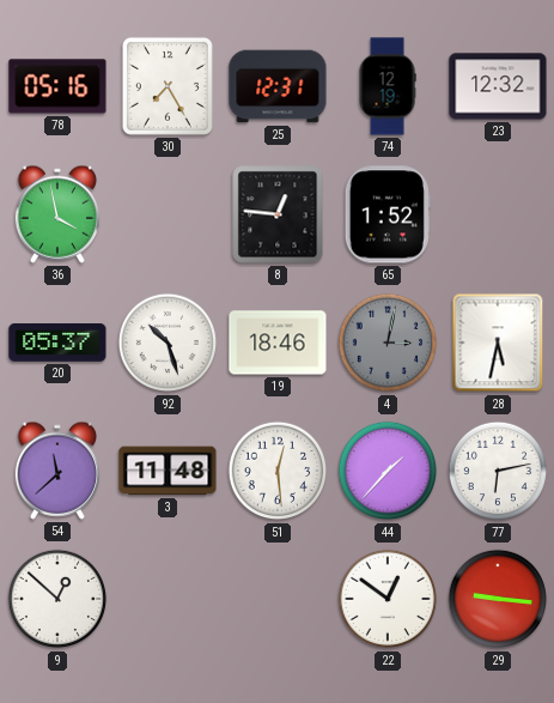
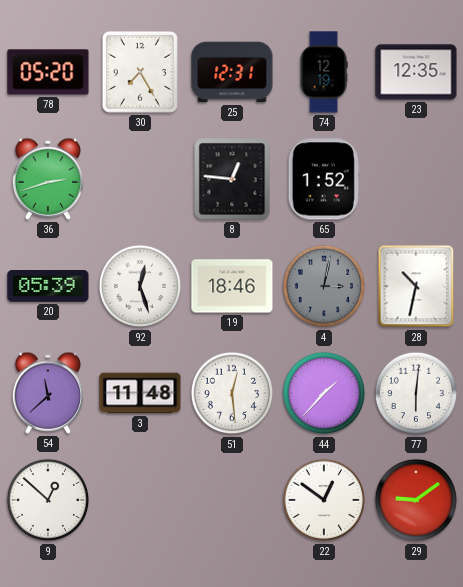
78: 05:16 -> 05:20
23: 12:32 -> 12:35
36: 3:58 -> 2:42
20: 05:37 -> 05:39
92: 10:27 -> 12:27
28: 5:32 -> 10:32
77: 6:13 -> 6:01
29: 9:16 -> 9:09
